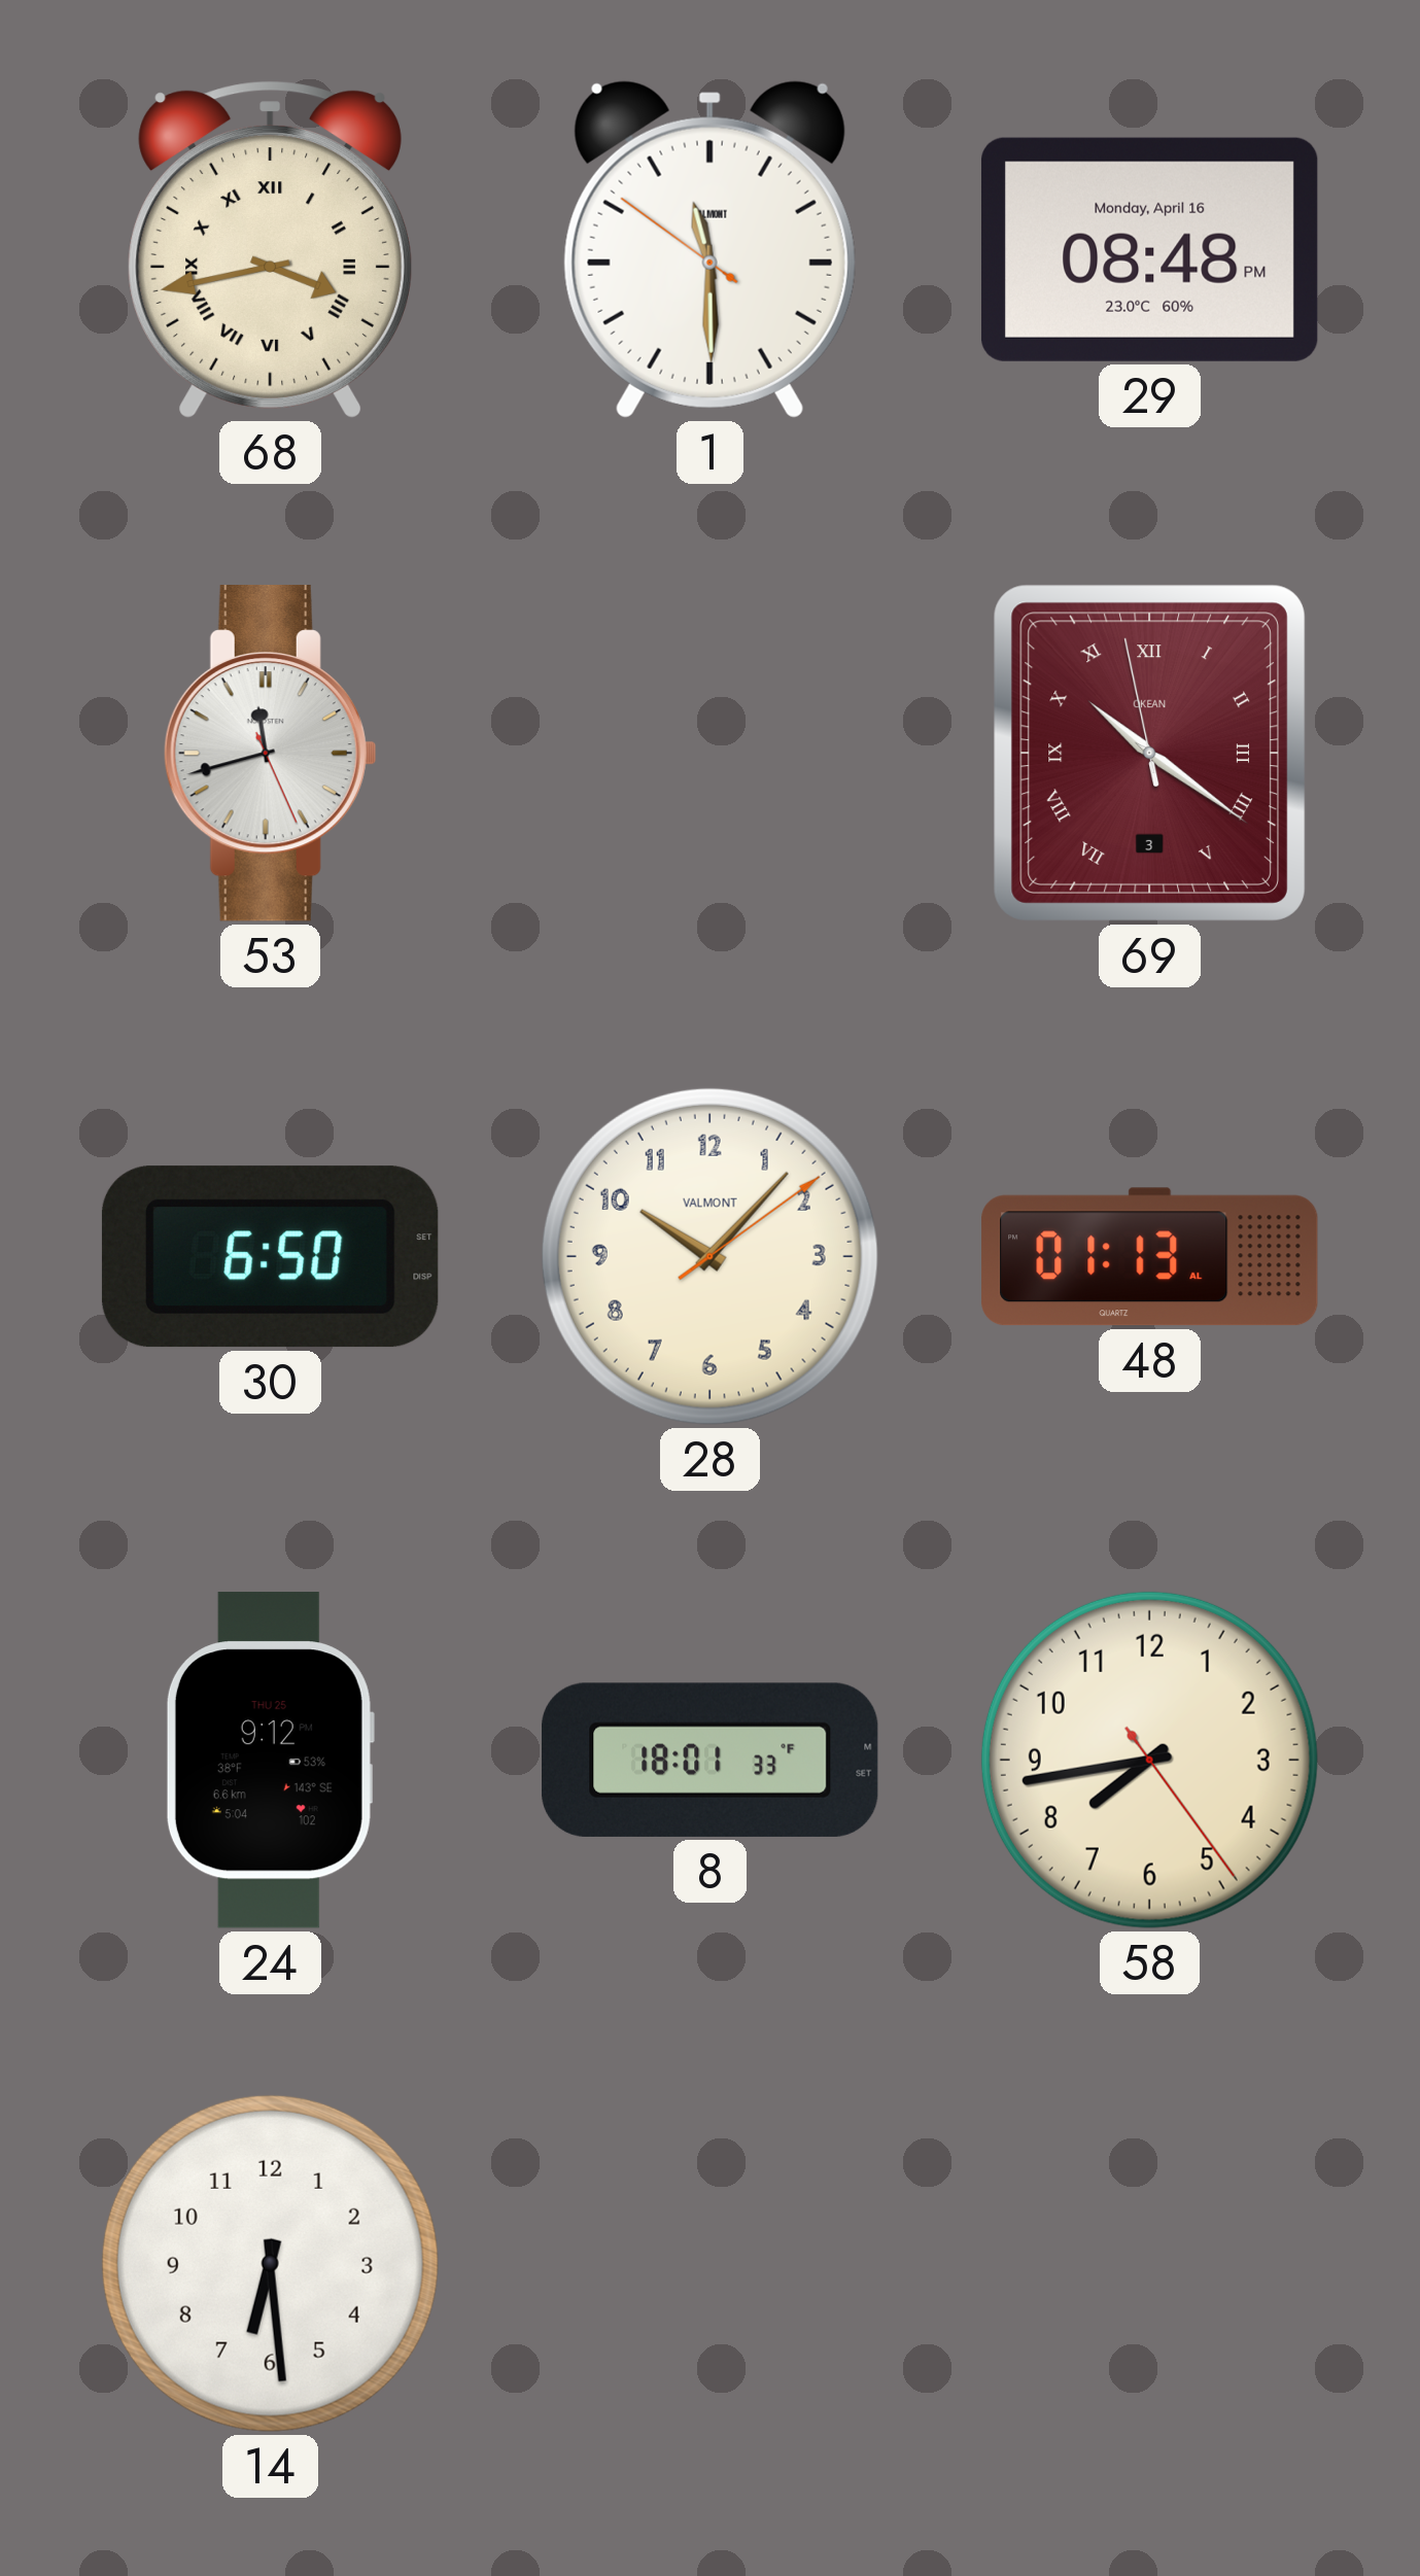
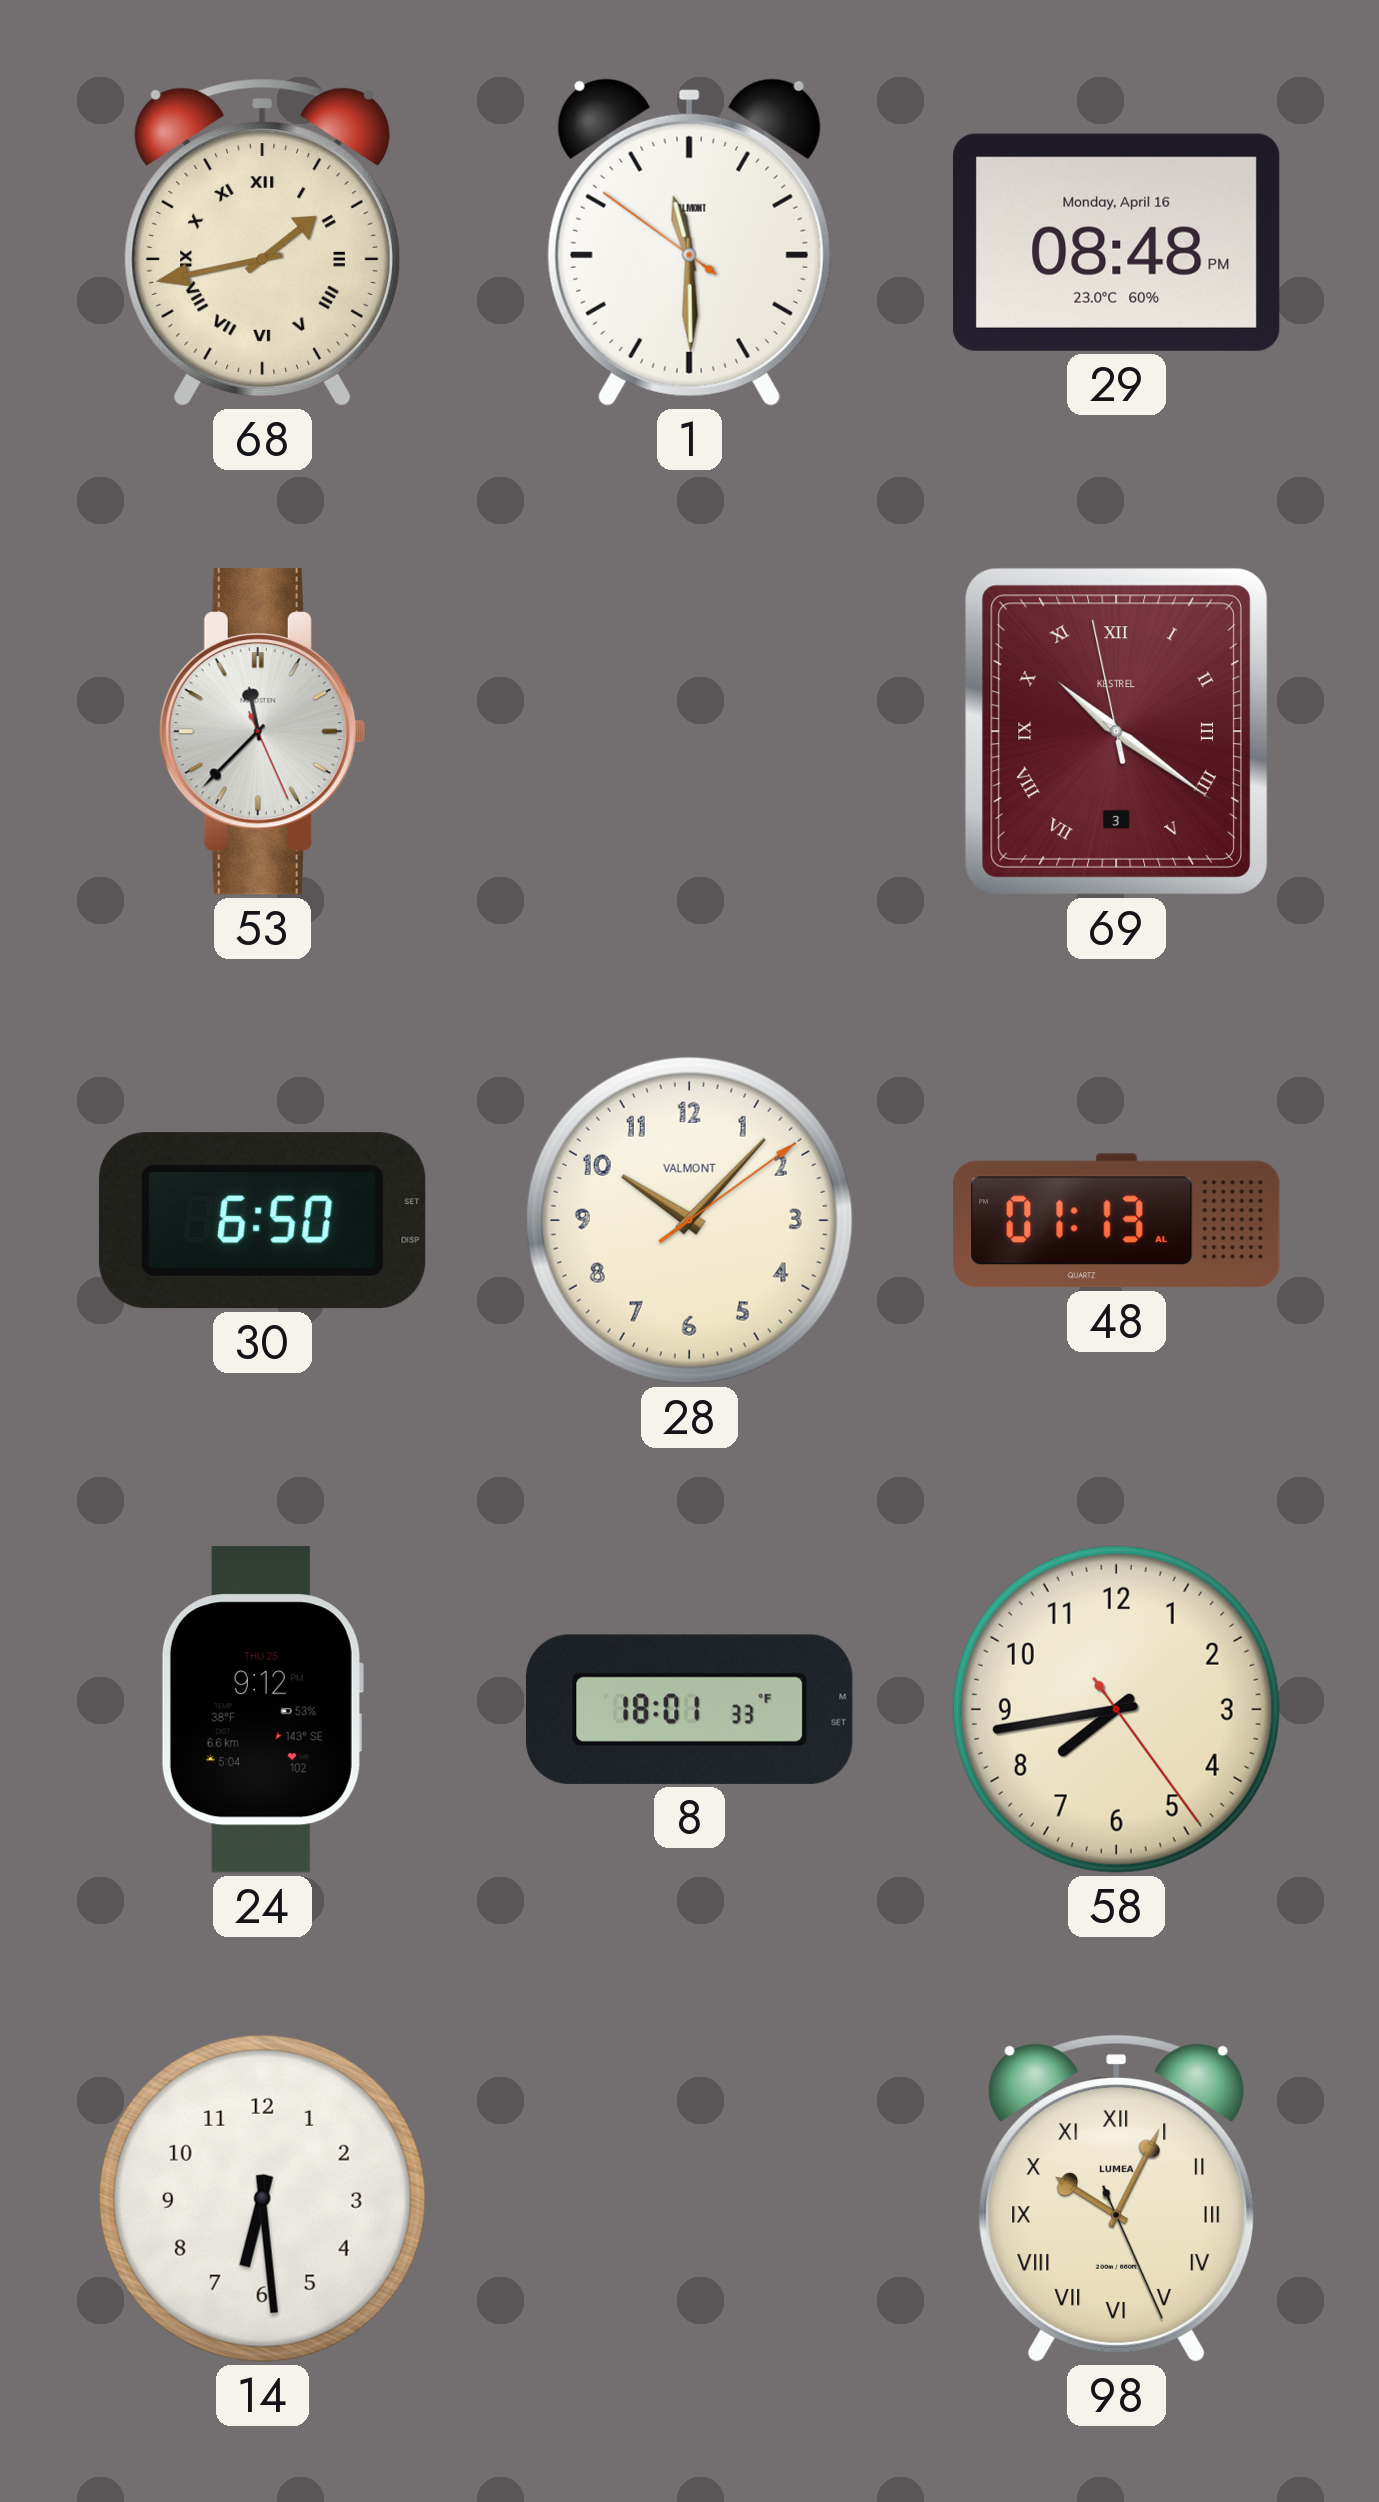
68: 3:43 -> 1:43
53: 11:42 -> 11:37
69 brand: OKEAN -> KESTREL
98: none -> 10:04
